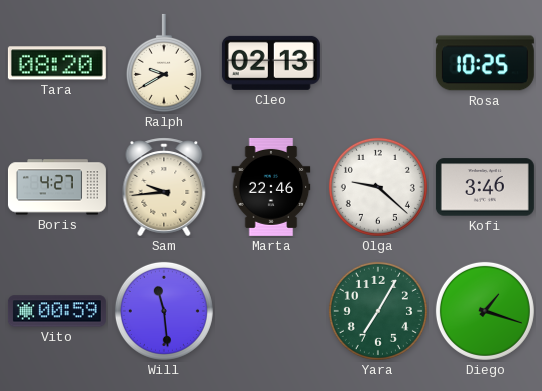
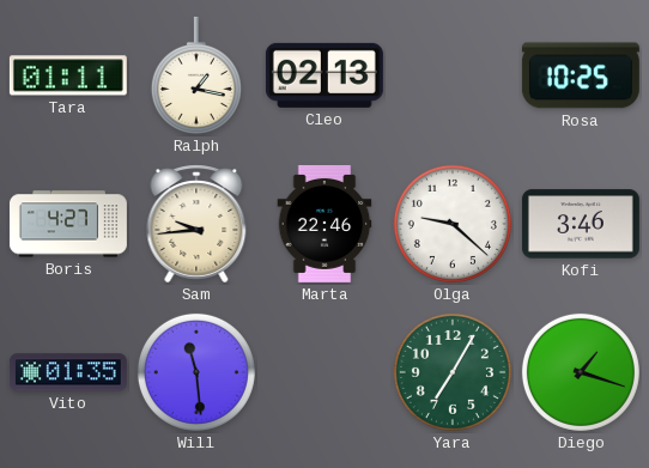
Tara: 08:20 -> 01:11
Ralph: 9:40 -> 1:17
Vito: 00:59 -> 01:35
